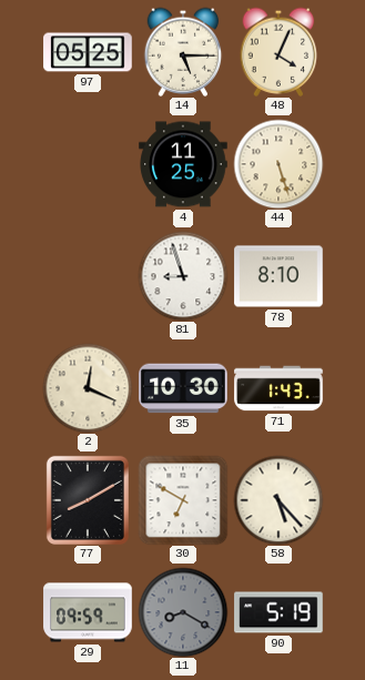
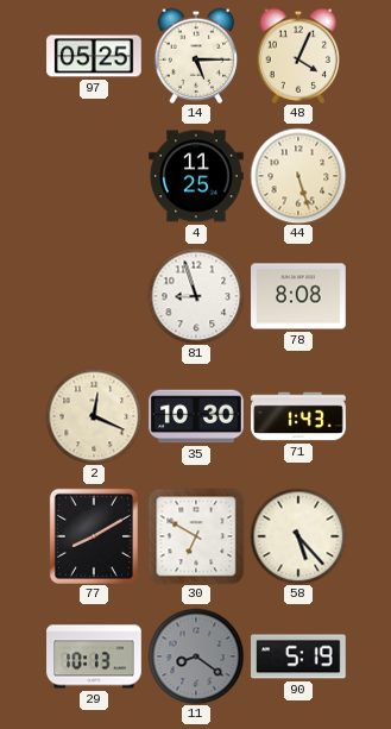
78: 8:10 -> 8:08
29: 09:59 -> 10:13
11: 8:20 -> 8:21
